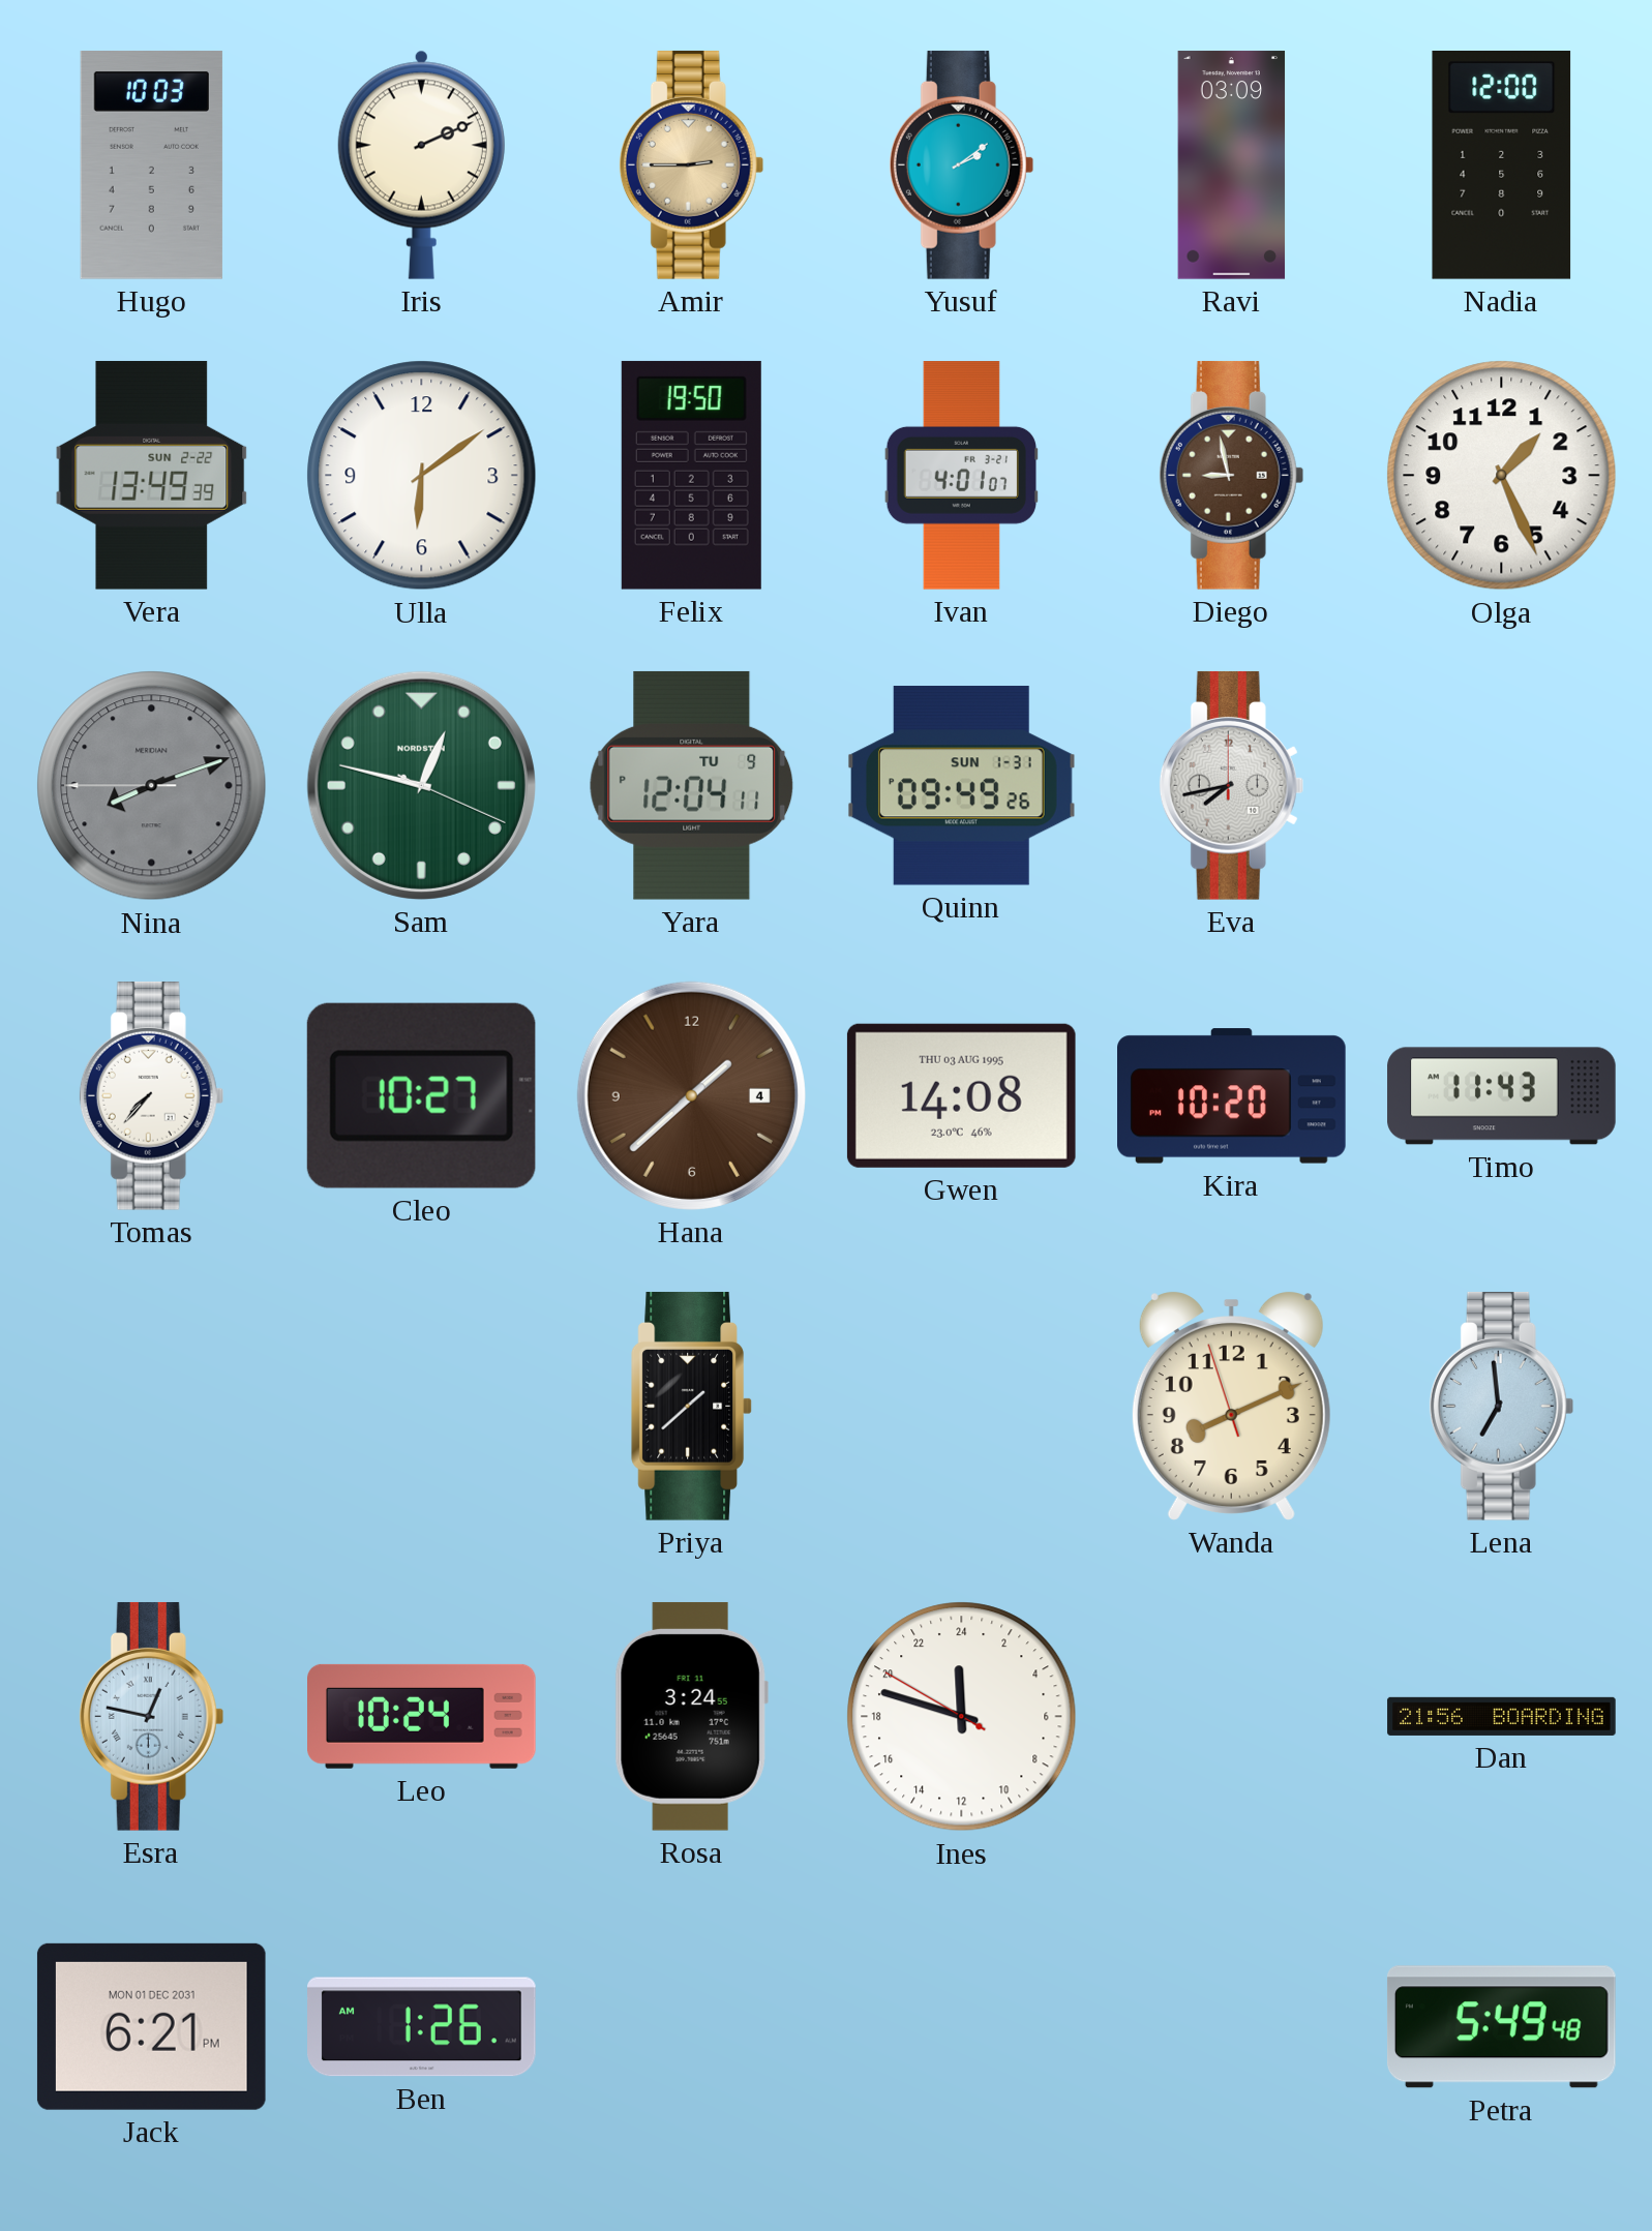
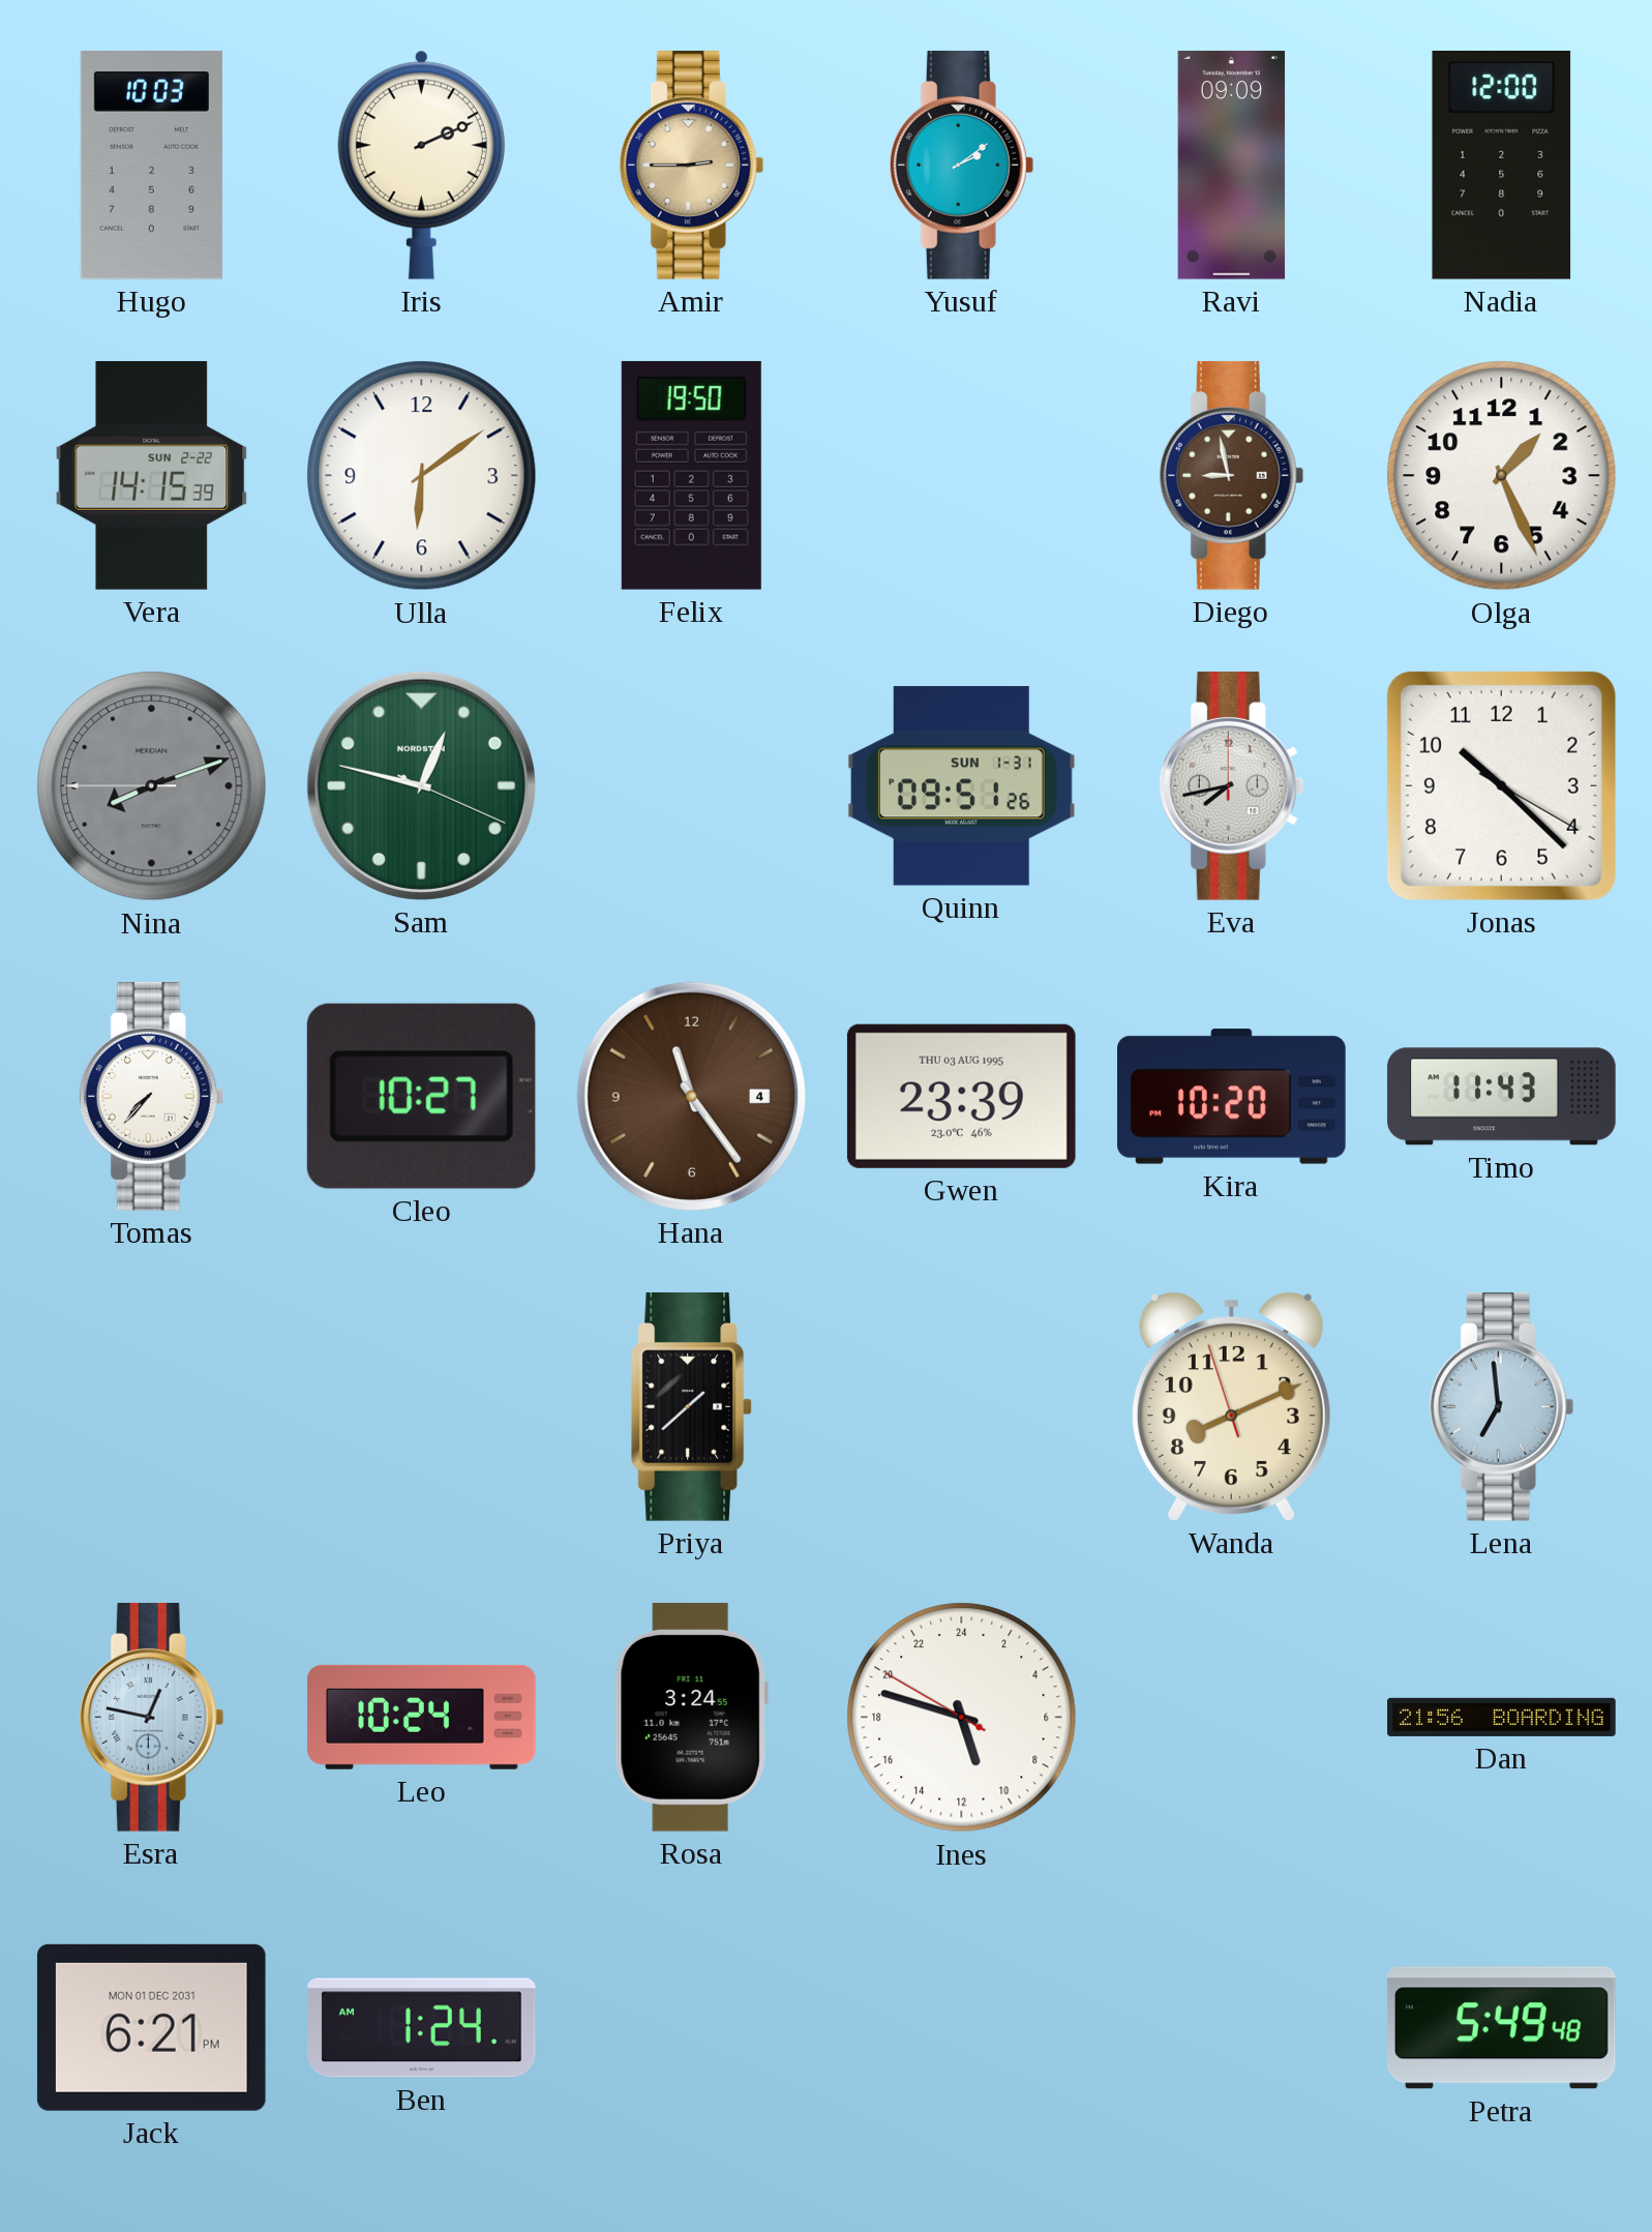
Ravi: 03:09 -> 09:09
Vera: 13:49 -> 14:15
Ivan: 4:01 -> none
Yara: 12:04 -> none
Quinn: 09:49 -> 09:51
Jonas: none -> 10:22
Hana: 1:38 -> 11:24
Gwen: 14:08 -> 23:39
Ines: 23:47 -> 10:47
Ben: 1:26 -> 1:24
